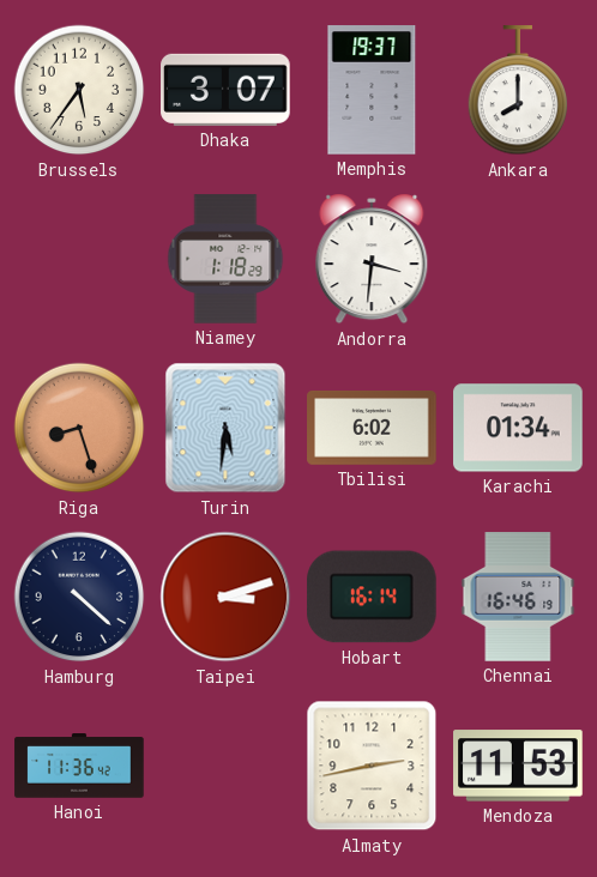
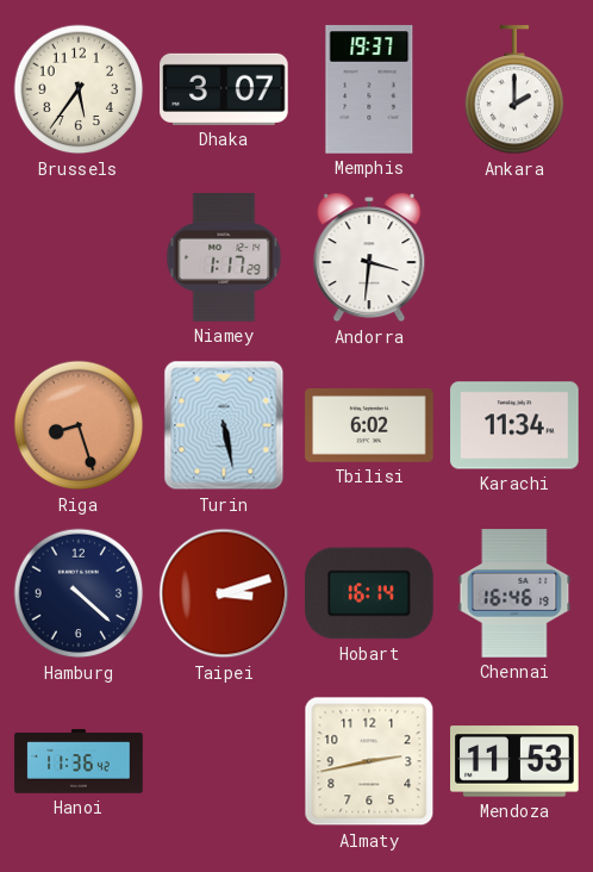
Ankara: 8:00 -> 2:00
Niamey: 1:18 -> 1:17
Turin: 5:31 -> 5:28
Karachi: 01:34 -> 11:34
